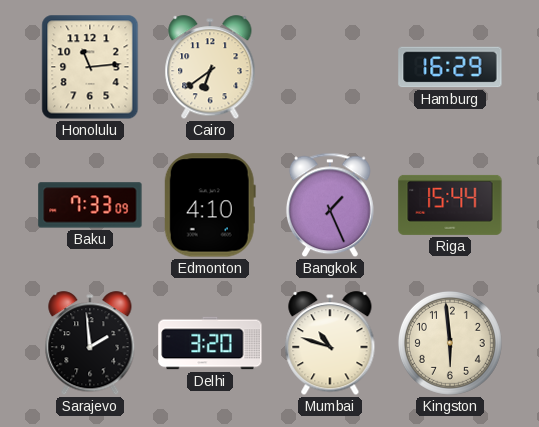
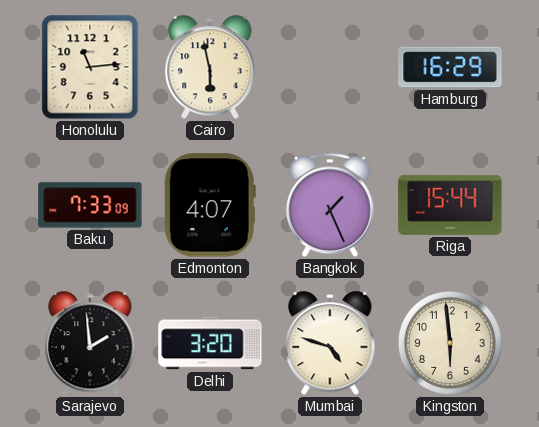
Cairo: 6:39 -> 5:58
Edmonton: 4:10 -> 4:07
Mumbai: 10:48 -> 4:48
